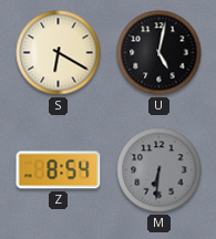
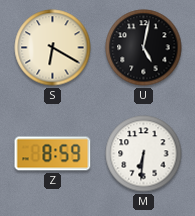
Z: 8:54 -> 8:59
M dial: grey -> white
